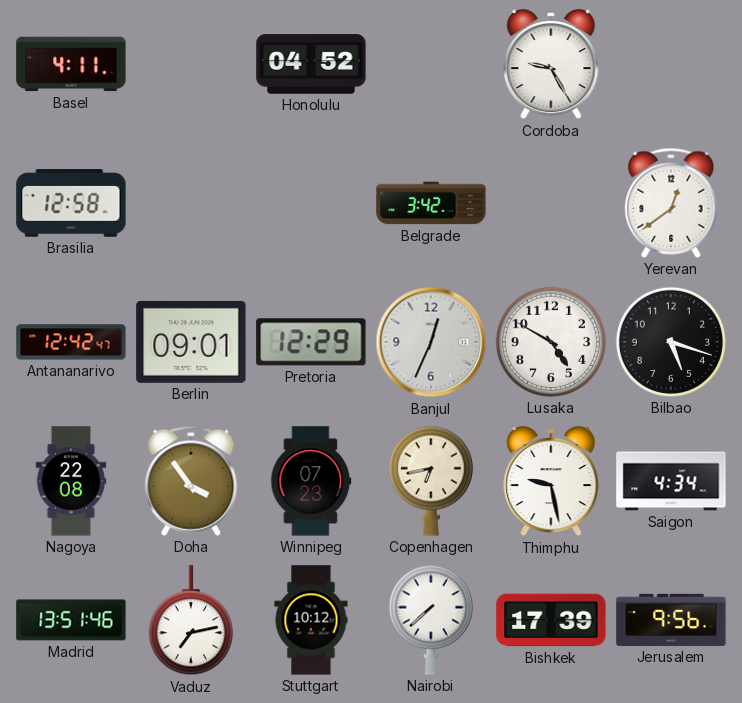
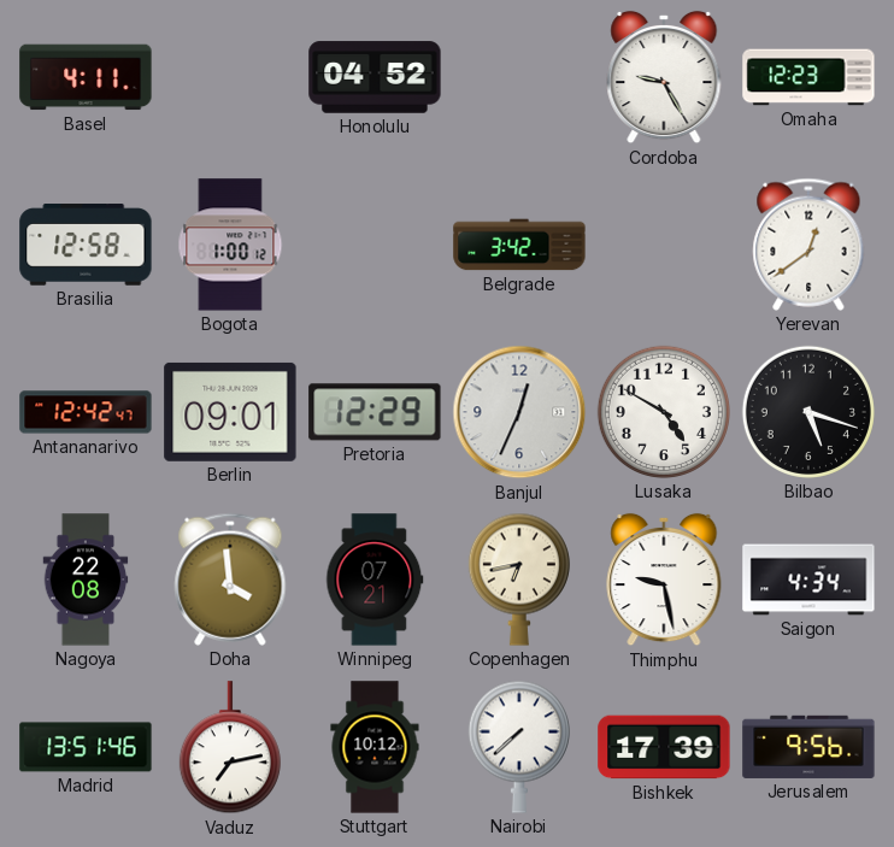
Omaha: none -> 12:23
Bogota: none -> 1:00
Doha: 3:54 -> 3:59
Winnipeg: 07:23 -> 07:21
